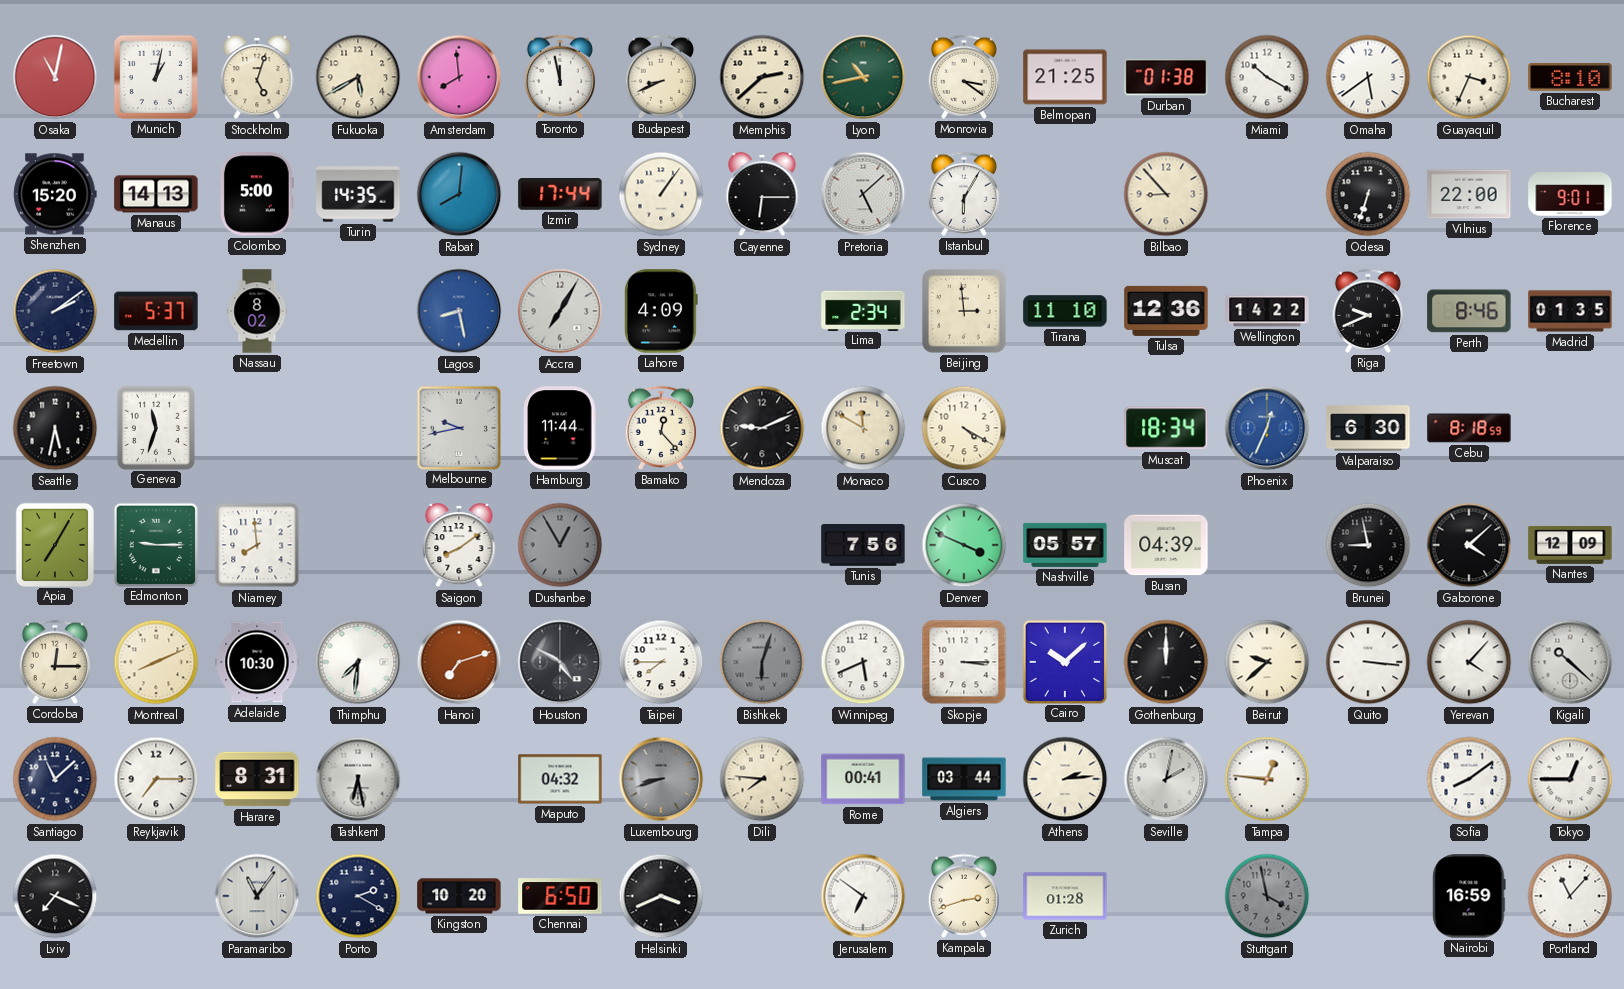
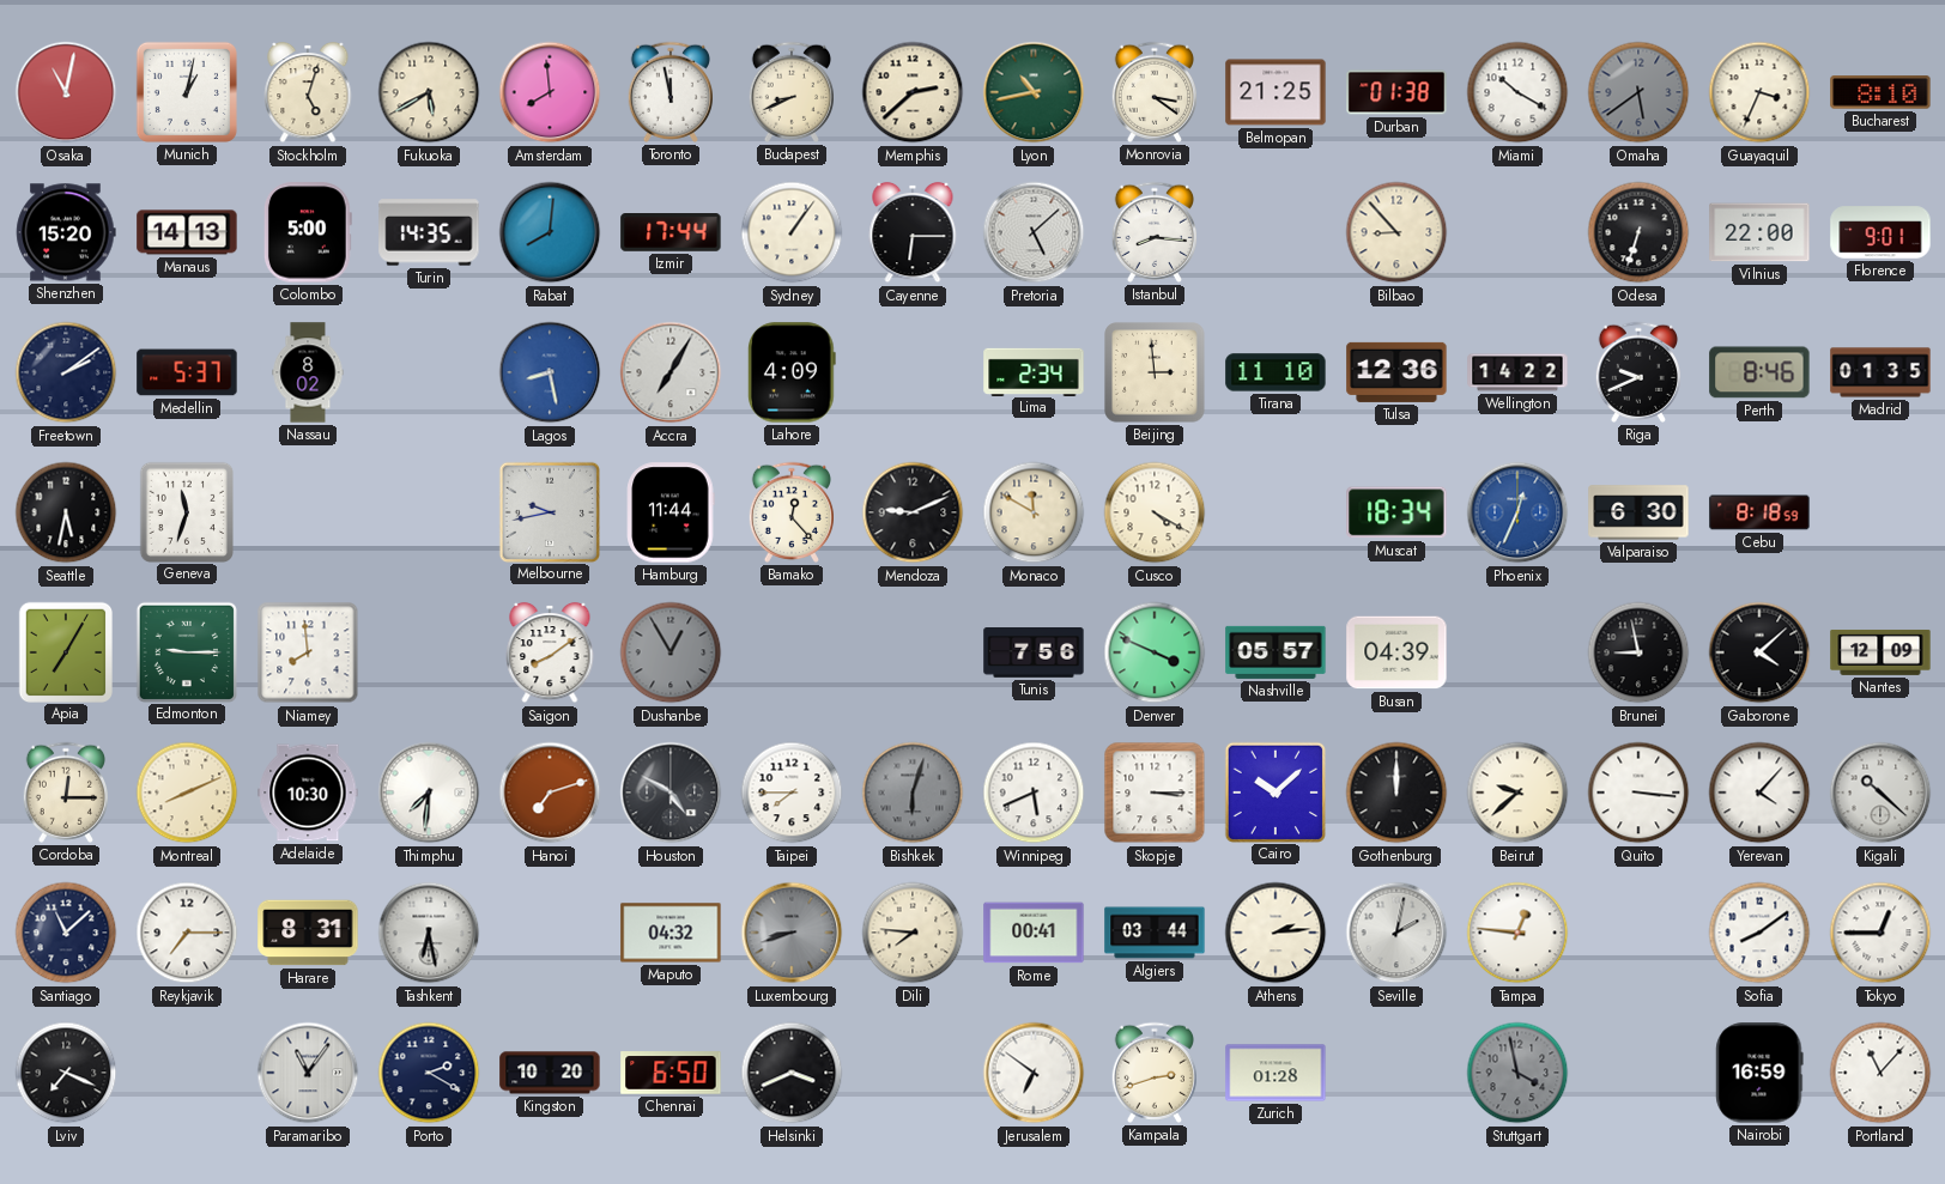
Omaha dial: white -> grey
Istanbul: 6:05 -> 8:16
